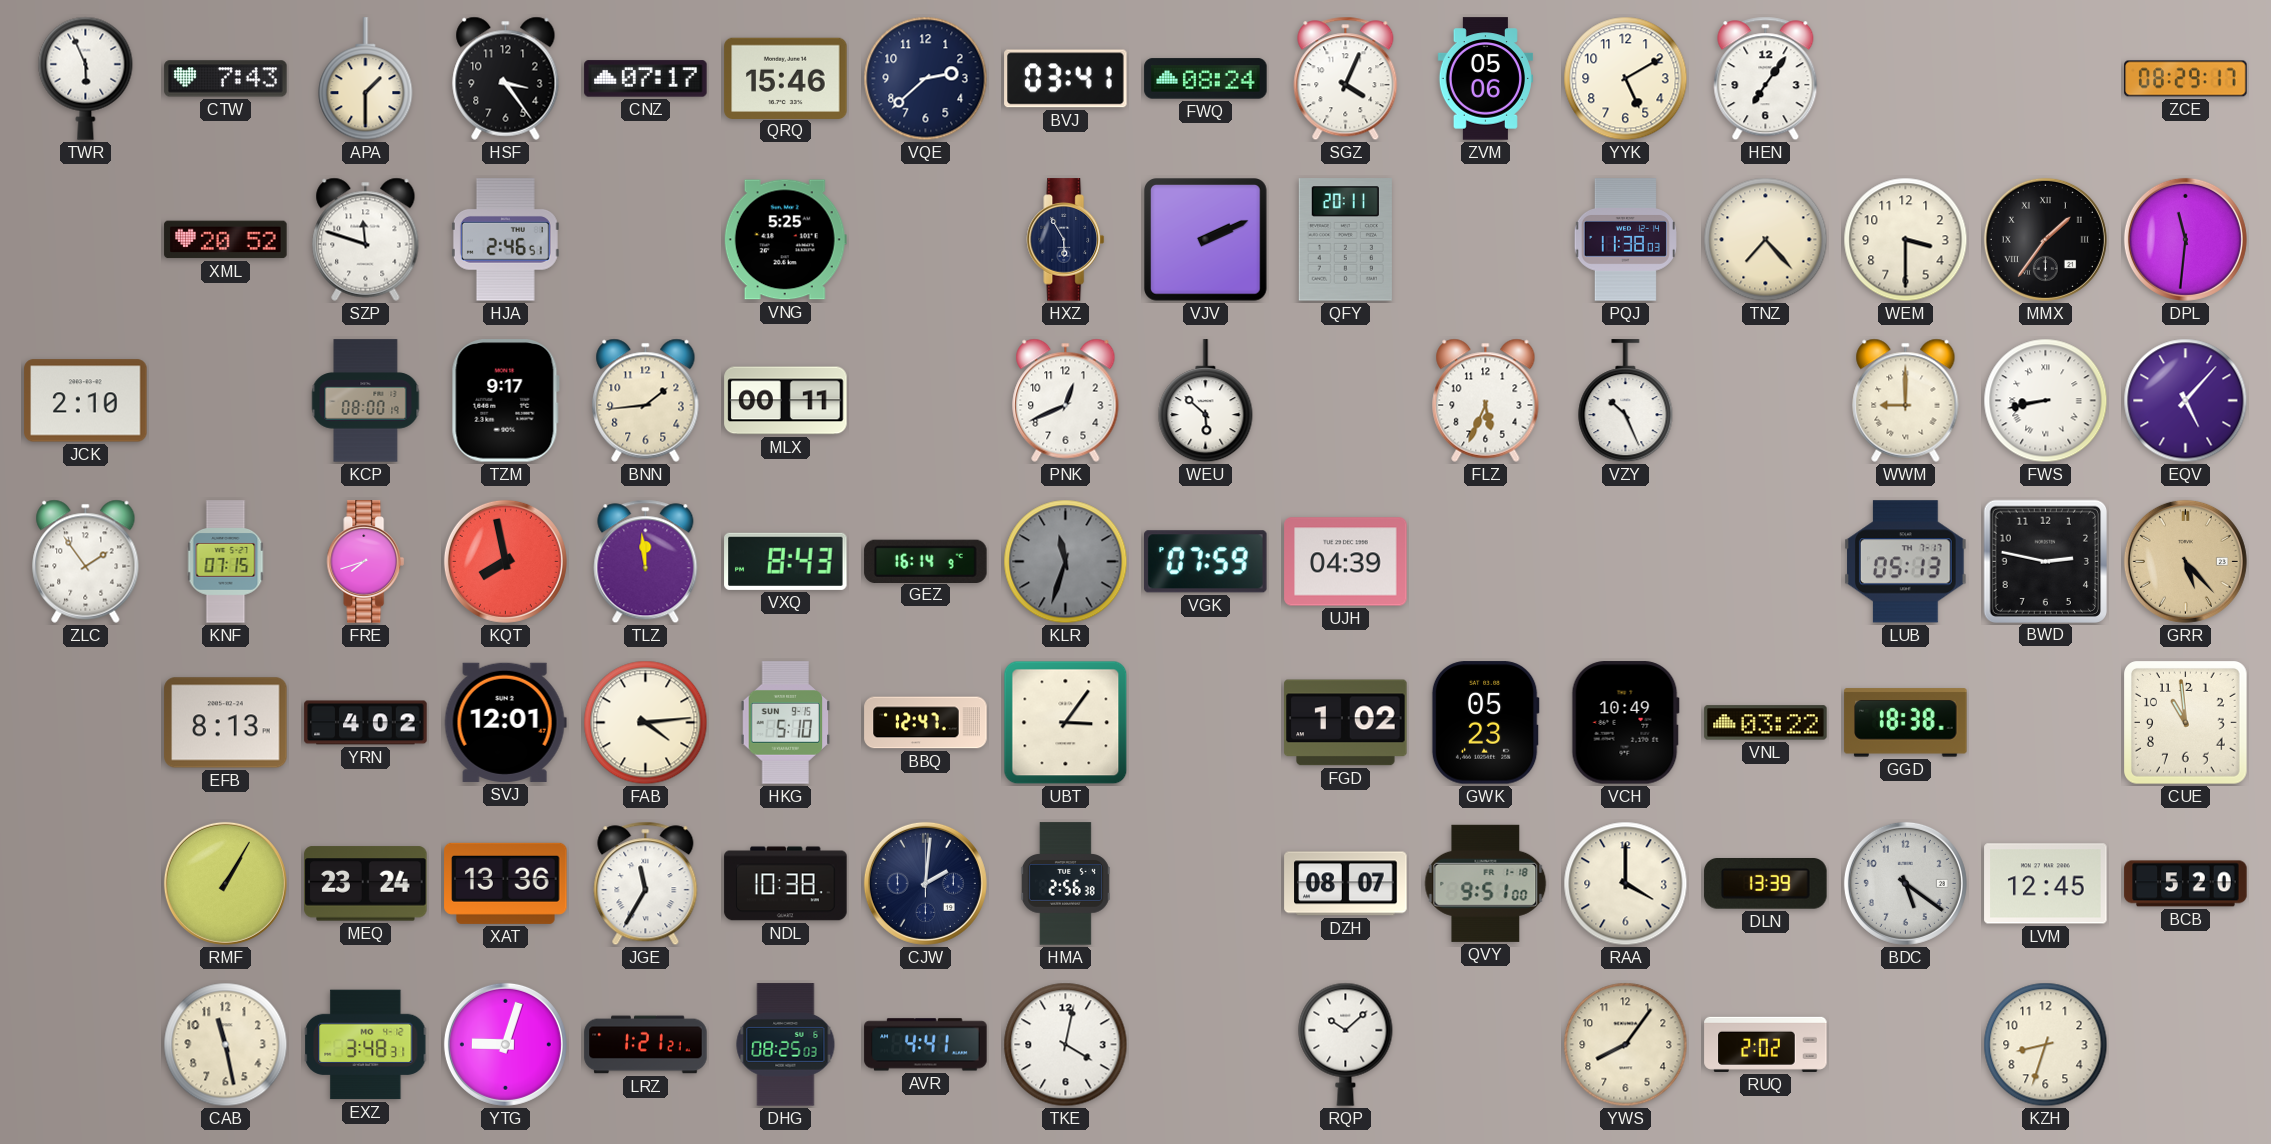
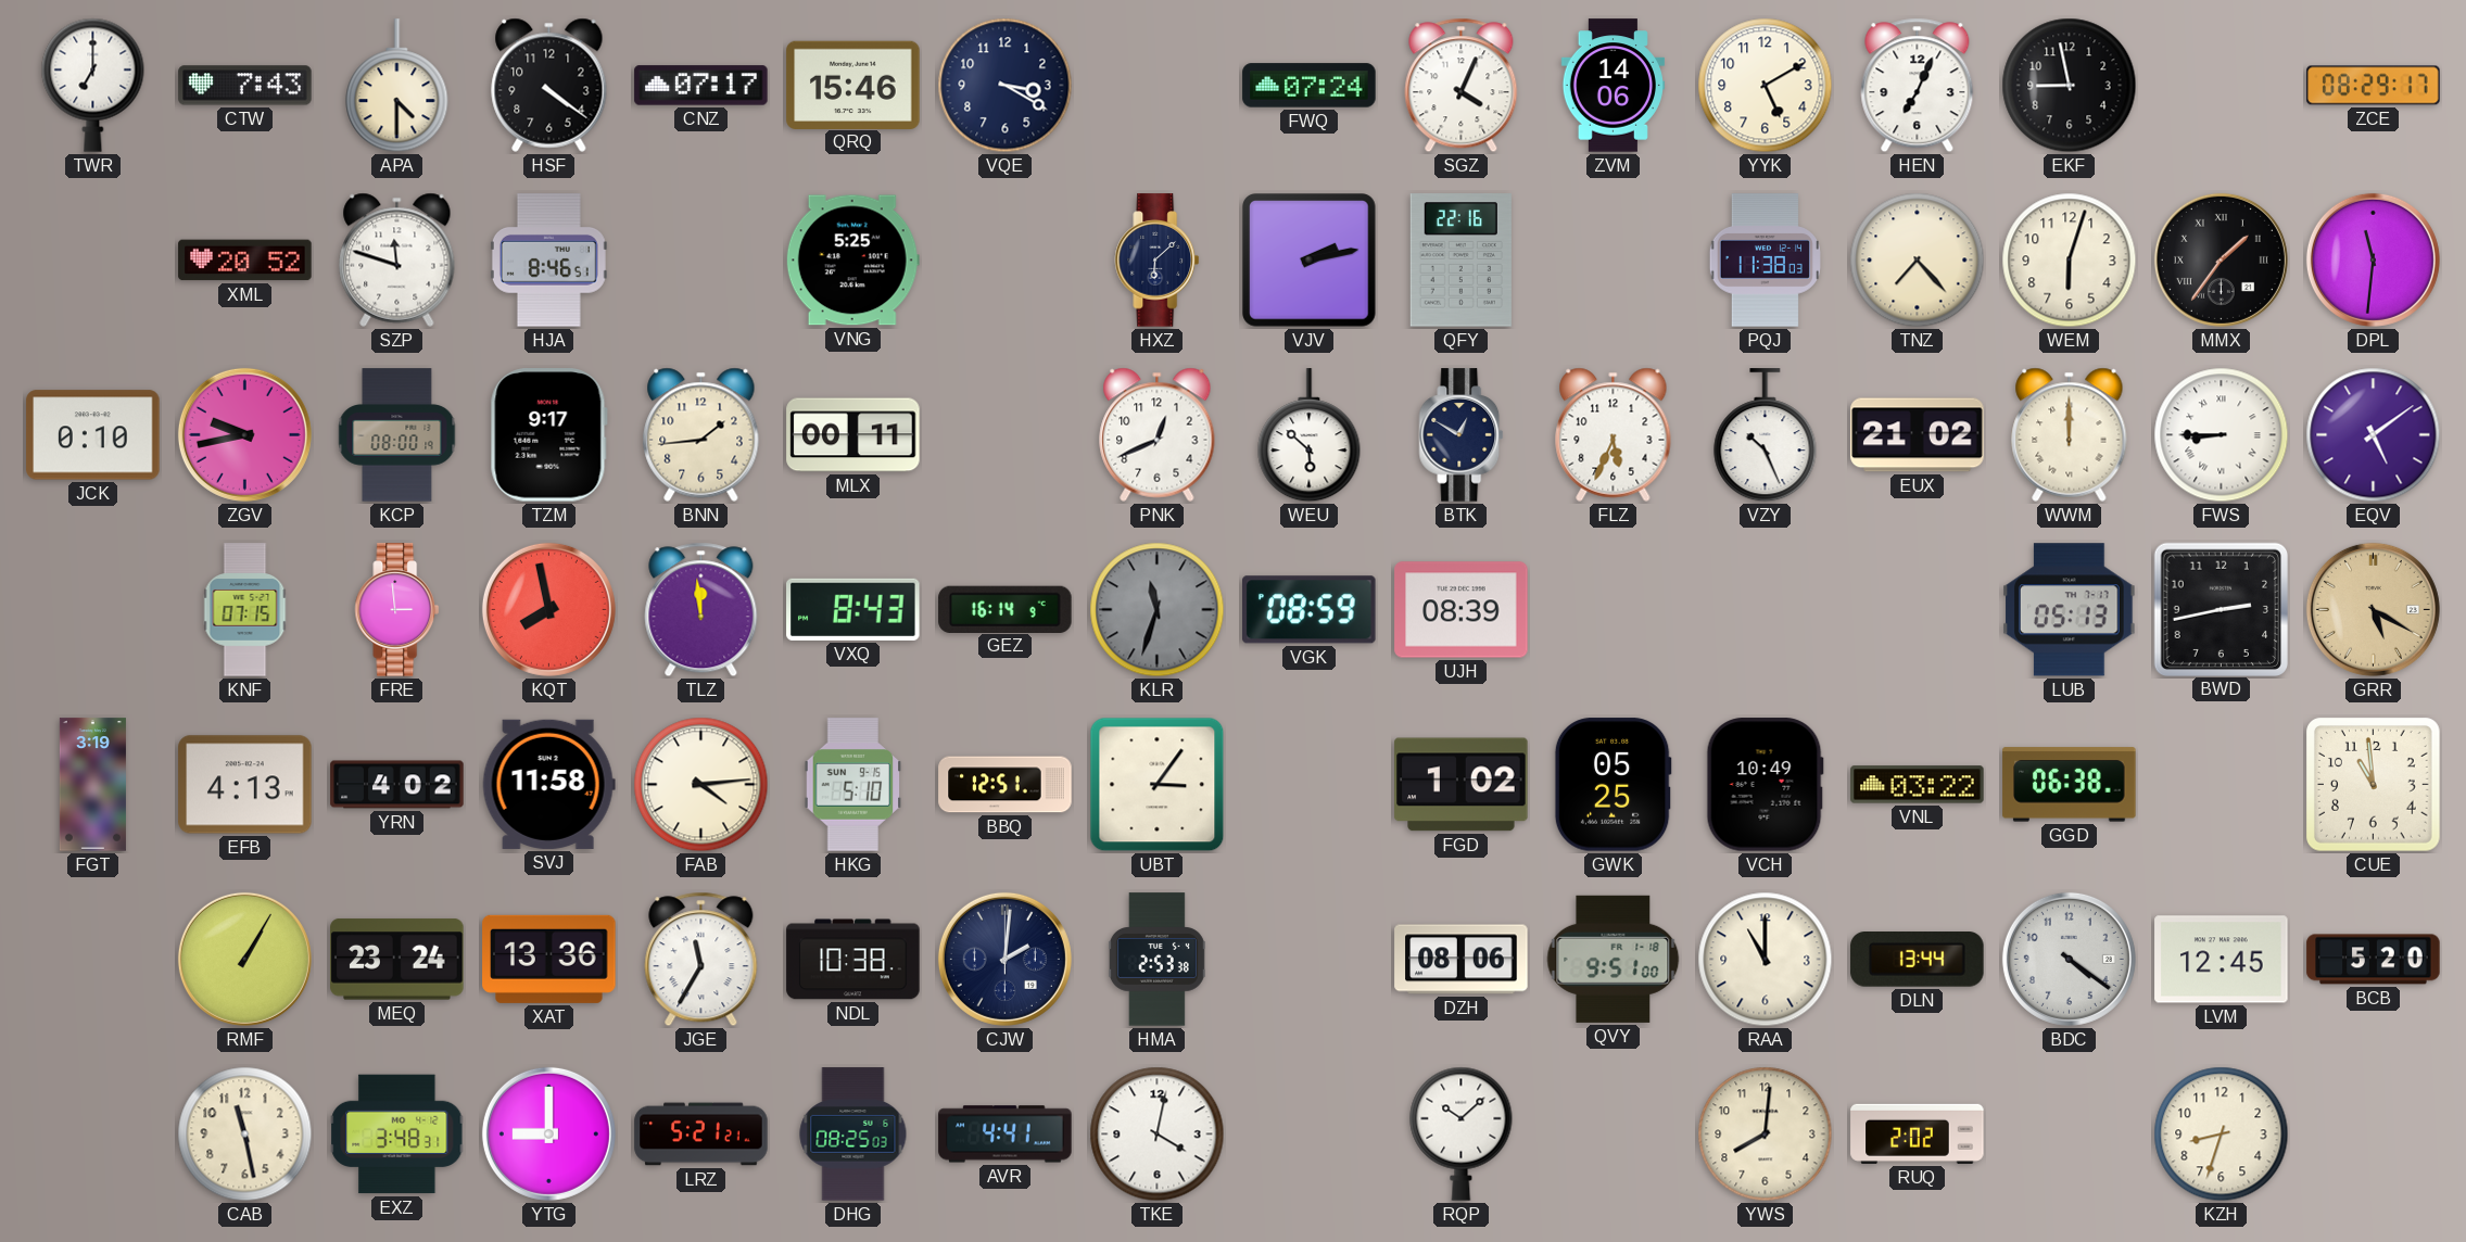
TWR: 5:56 -> 7:00
APA: 1:30 -> 4:30
HSF: 3:24 -> 4:21
VQE: 2:38 -> 3:20
BVJ: 03:41 -> none
FWQ: 08:24 -> 07:24
ZVM: 05:06 -> 14:06
HEN: 7:06 -> 7:04
EKF: none -> 8:58
HJA: 2:46 -> 8:46
HXZ: 5:55 -> 6:08
VJV: 2:11 -> 2:13
QFY: 20:11 -> 22:16
WEM: 3:30 -> 6:03
JCK: 2:10 -> 0:10
ZGV: none -> 9:43
BTK: none -> 12:50
EUX: none -> 21:02
WWM: 9:00 -> 12:00
FWS: 8:43 -> 8:45
EQV: 5:07 -> 5:09
ZLC: 1:54 -> none
FRE: 7:42 -> 2:59
VGK: 07:59 -> 08:59
UJH: 04:39 -> 08:39
BWD: 2:47 -> 2:43
GRR: 5:23 -> 5:20
FGT: none -> 3:19
EFB: 8:13 -> 4:13
SVJ: 12:01 -> 11:58
BBQ: 12:47 -> 12:51
GWK: 05:23 -> 05:25
GGD: 18:38 -> 06:38
HMA: 2:56 -> 2:53
DZH: 08:07 -> 08:06
RAA: 4:00 -> 11:00
DLN: 13:39 -> 13:44
BDC: 5:21 -> 4:21
YTG: 9:03 -> 9:00
LRZ: 1:21 -> 5:21
YWS: 8:06 -> 8:01
